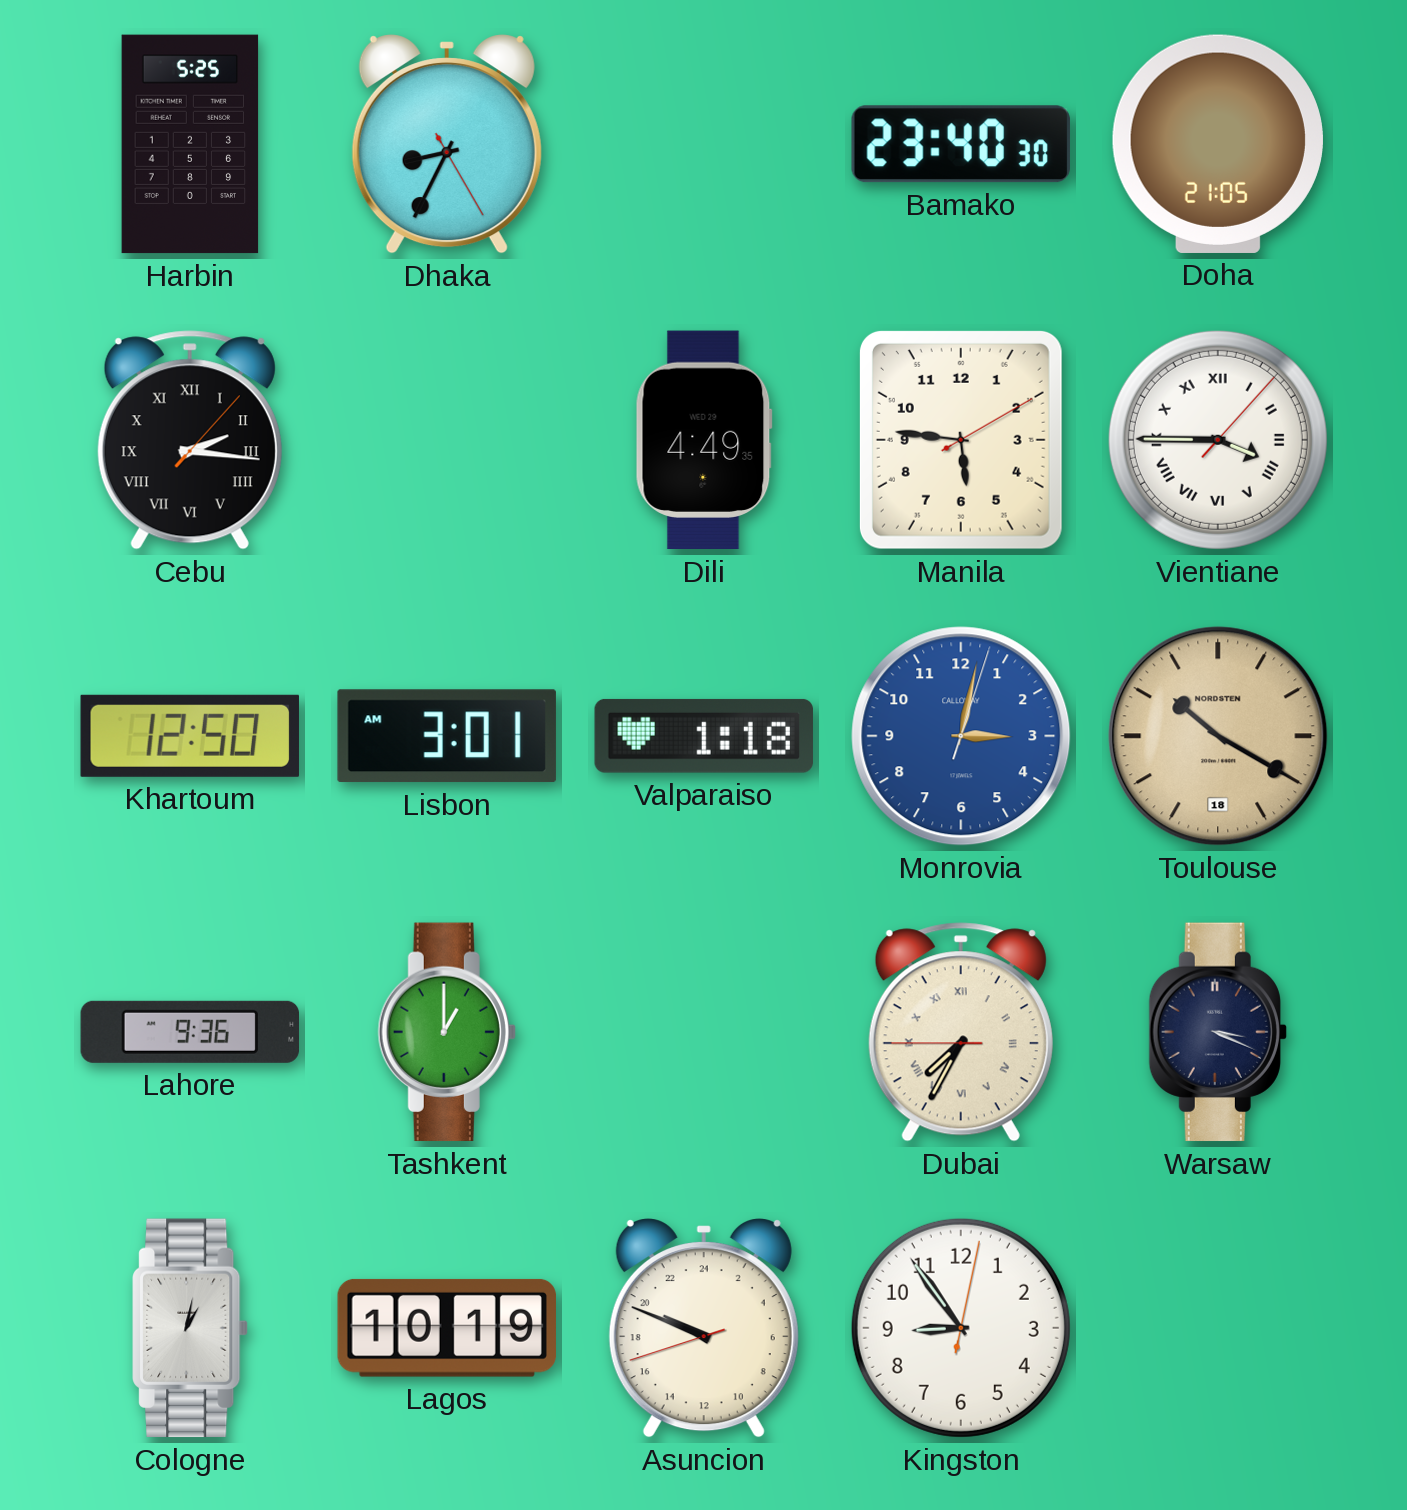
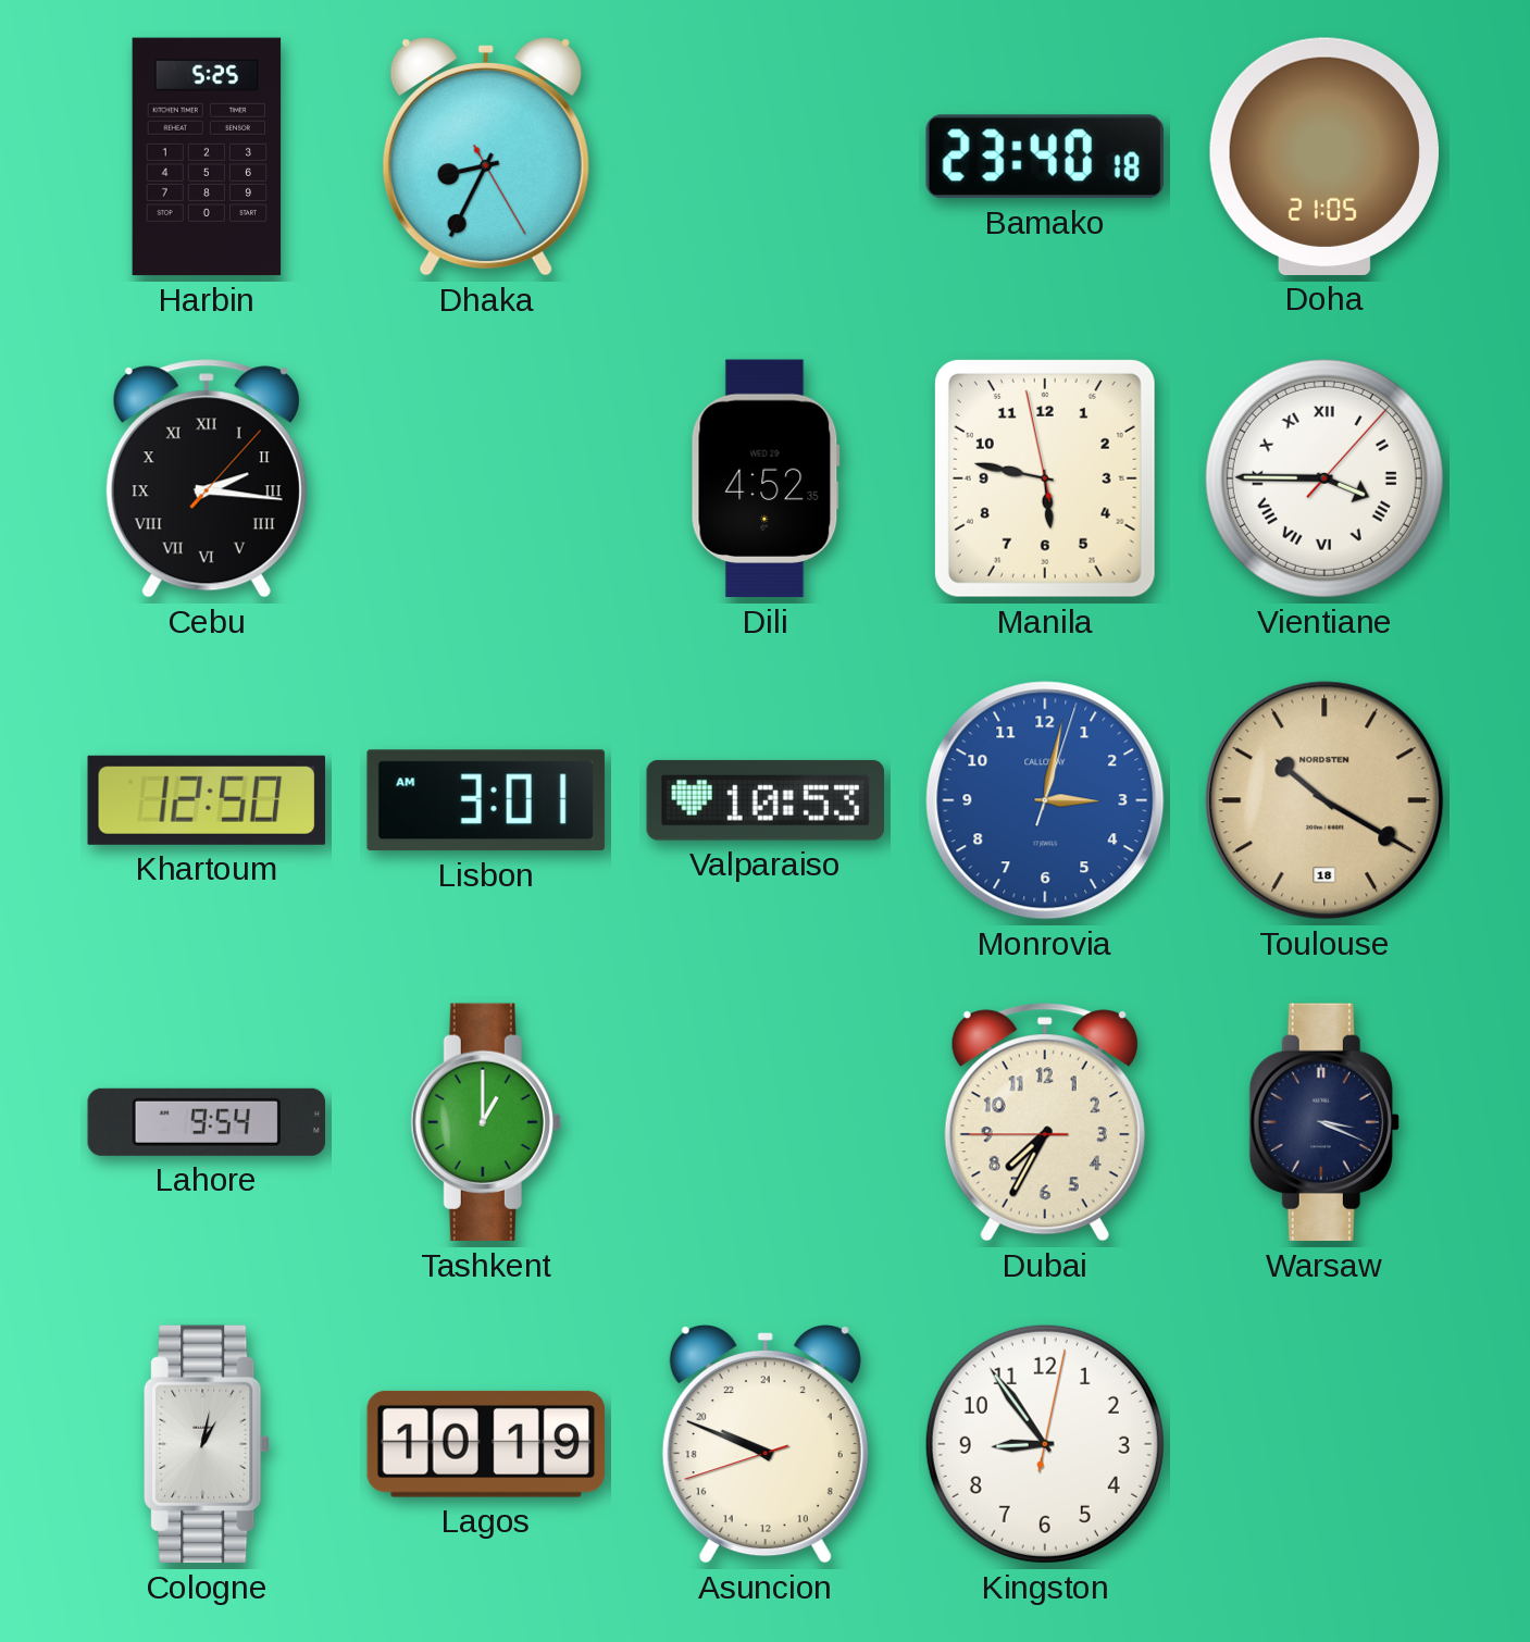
Bamako: 23:40:30 -> 23:40:18
Dili: 4:49 -> 4:52
Manila: 5:46:10 -> 5:46:58
Valparaiso: 1:18 -> 10:53
Lahore: 9:36 -> 9:54
Dubai numerals: Roman -> Arabic
